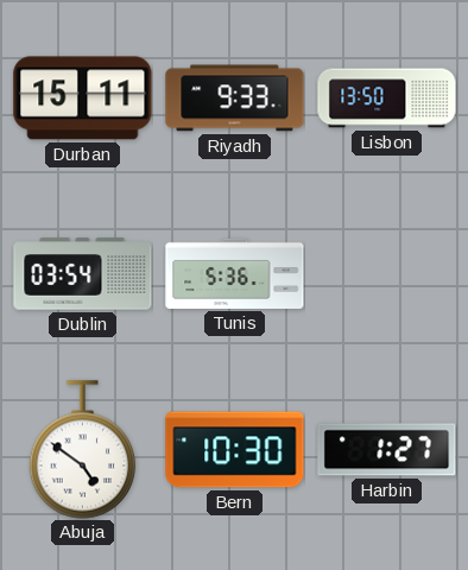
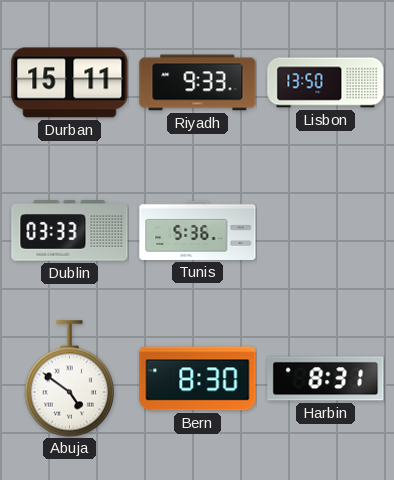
Dublin: 03:54 -> 03:33
Bern: 10:30 -> 8:30
Harbin: 1:27 -> 8:31
